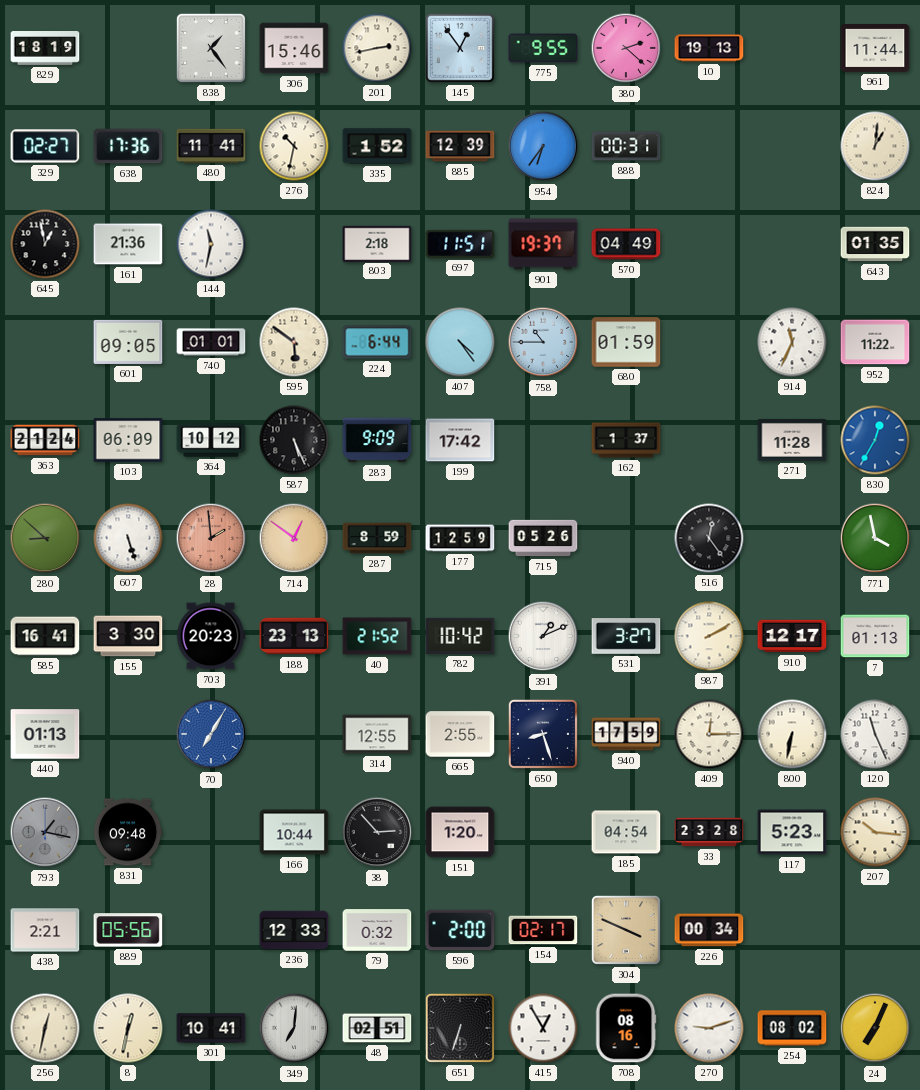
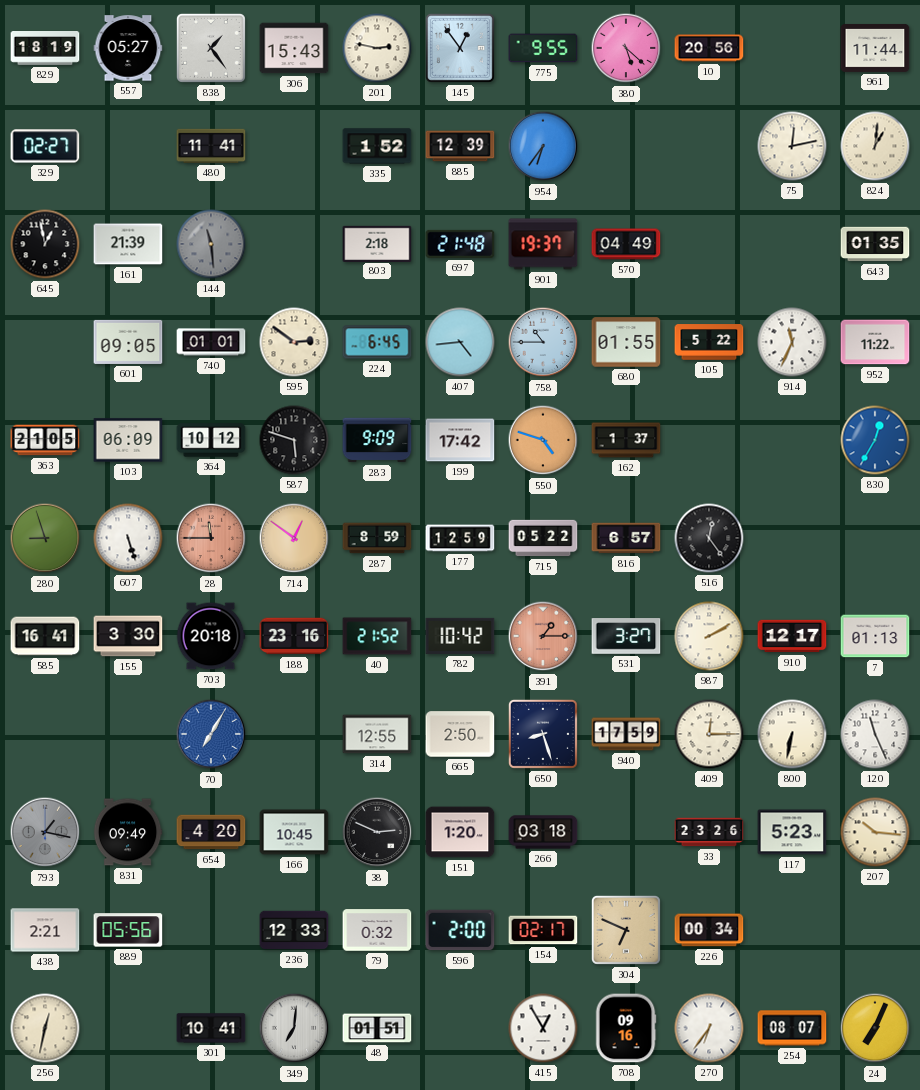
557: none -> 05:27
306: 15:46 -> 15:43
201: 2:43 -> 2:47
380: 2:22 -> 5:22
10: 19:13 -> 20:56
638: 17:36 -> none
276: 10:32 -> none
888: 00:31 -> none
75: none -> 12:13
161: 21:36 -> 21:39
144: 11:32 -> 11:29
144 dial: white -> grey
697: 11:51 -> 21:48
595: 5:51 -> 2:51
224: 6:44 -> 6:45
407: 4:24 -> 4:44
680: 01:59 -> 01:55
105: none -> 5:22
363: 21:24 -> 21:05
587: 5:26 -> 5:48
550: none -> 4:48
271: 11:28 -> none
280: 8:52 -> 8:57
28: 1:59 -> 11:45
715: 05:26 -> 05:22
816: none -> 6:57
771: 3:58 -> none
703: 20:23 -> 20:18
188: 23:13 -> 23:16
391: 1:11 -> 1:15
391 dial: white -> salmon
440: 01:13 -> none
665: 2:55 -> 2:50
831: 09:48 -> 09:49
654: none -> 4:20
166: 10:44 -> 10:45
38: 2:53 -> 2:49
266: none -> 03:18
185: 04:54 -> none
33: 23:28 -> 23:26
304: 3:49 -> 6:49
8: 12:32 -> none
48: 02:51 -> 01:51
651: 6:33 -> none
708: 08:16 -> 09:16
270: 9:12 -> 6:36
254: 08:02 -> 08:07
